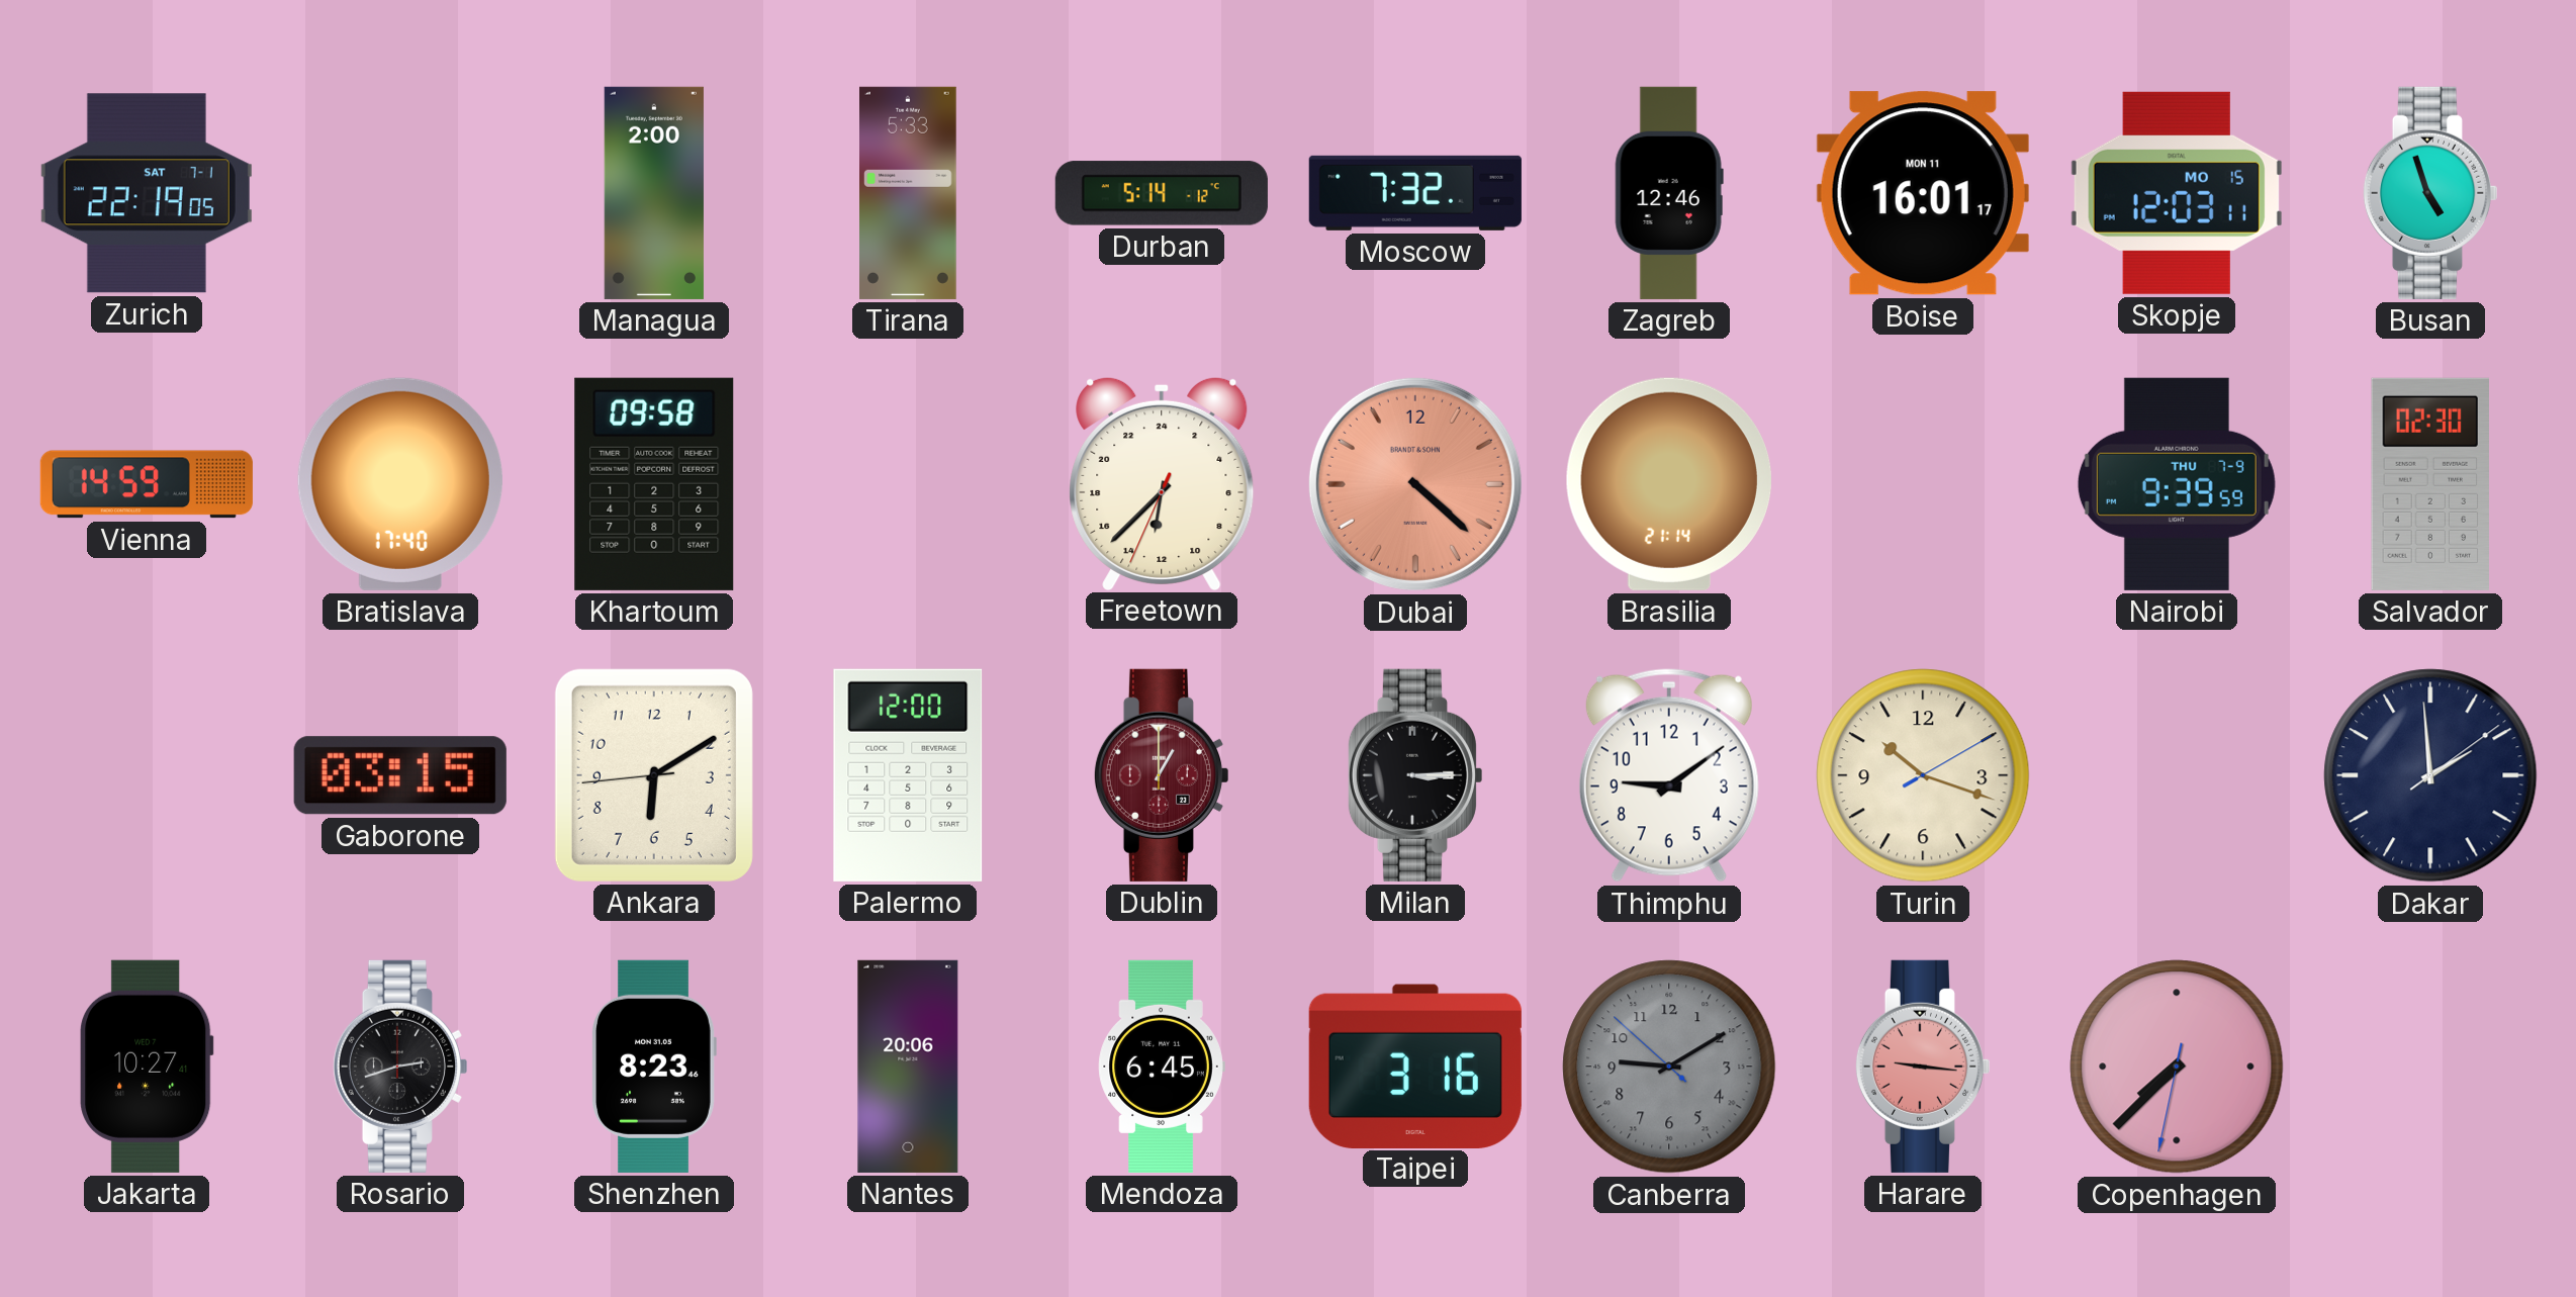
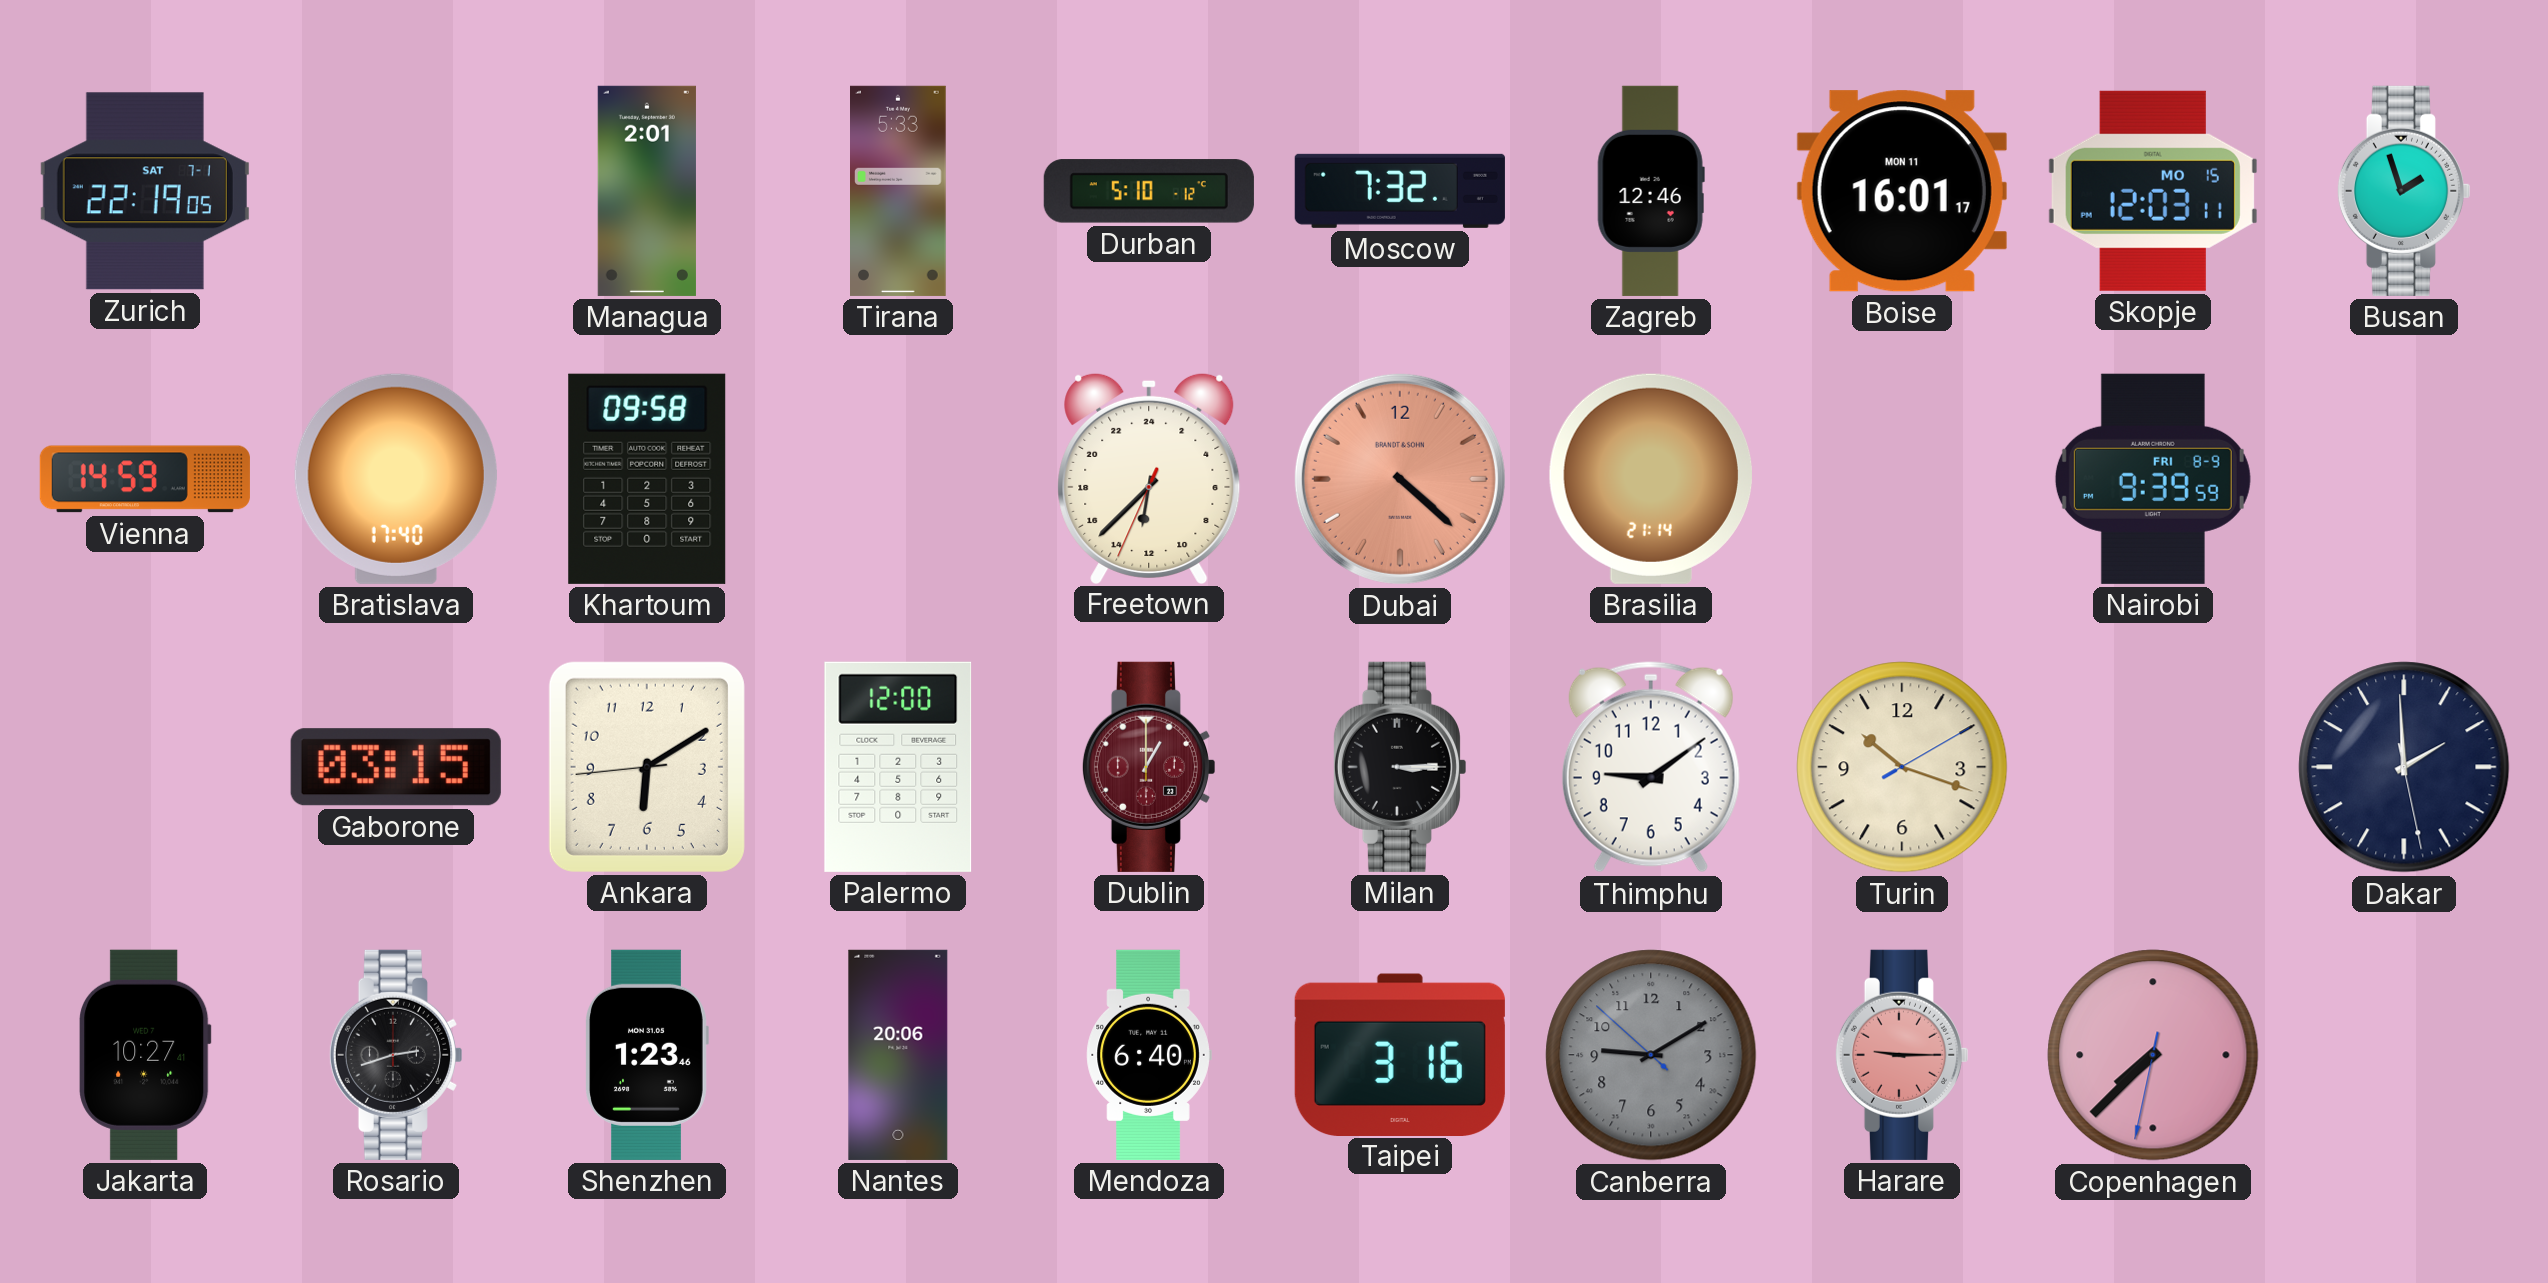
Managua: 2:00 -> 2:01
Durban: 5:14 -> 5:10
Busan: 4:57 -> 1:57
Nairobi date: THU 7-9 -> FRI 8-9
Salvador: 02:30 -> none
Dakar: 1:59:09 -> 1:59:28
Shenzhen: 8:23 -> 1:23
Mendoza: 6:45 -> 6:40
Harare: 9:16 -> 9:15
